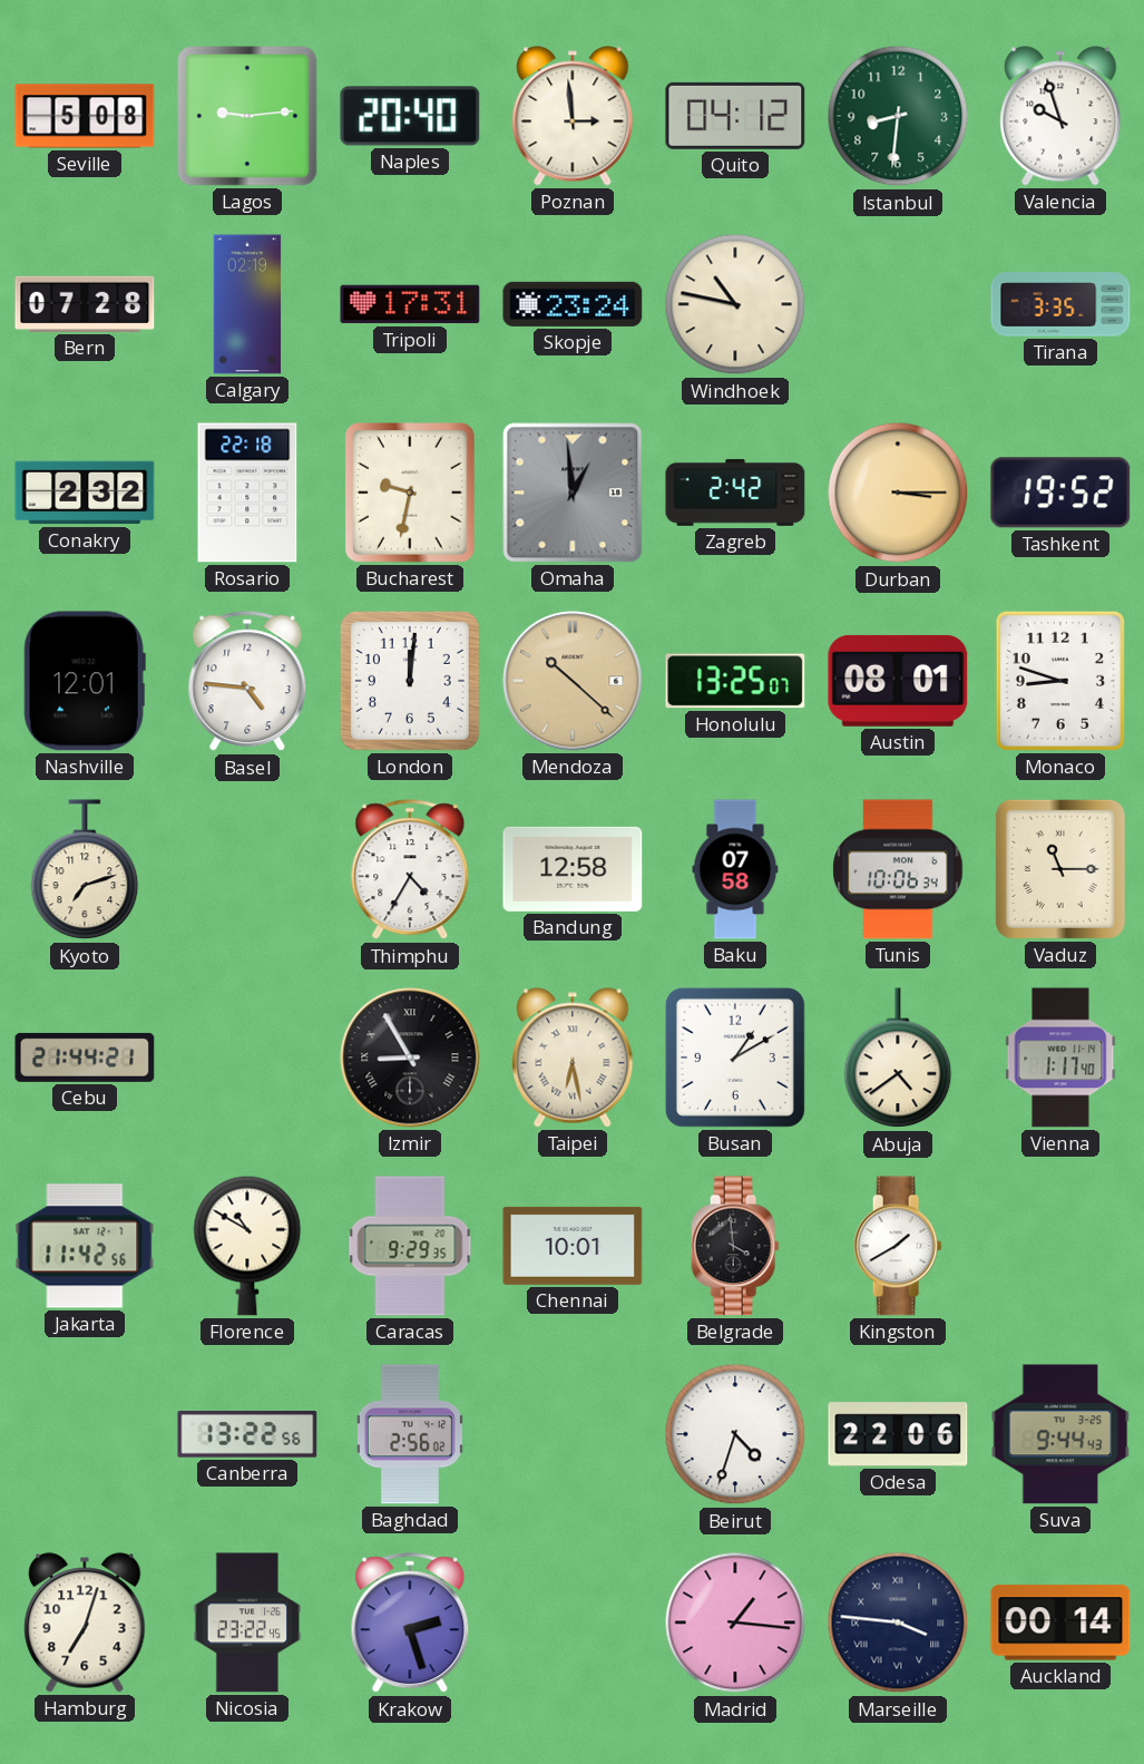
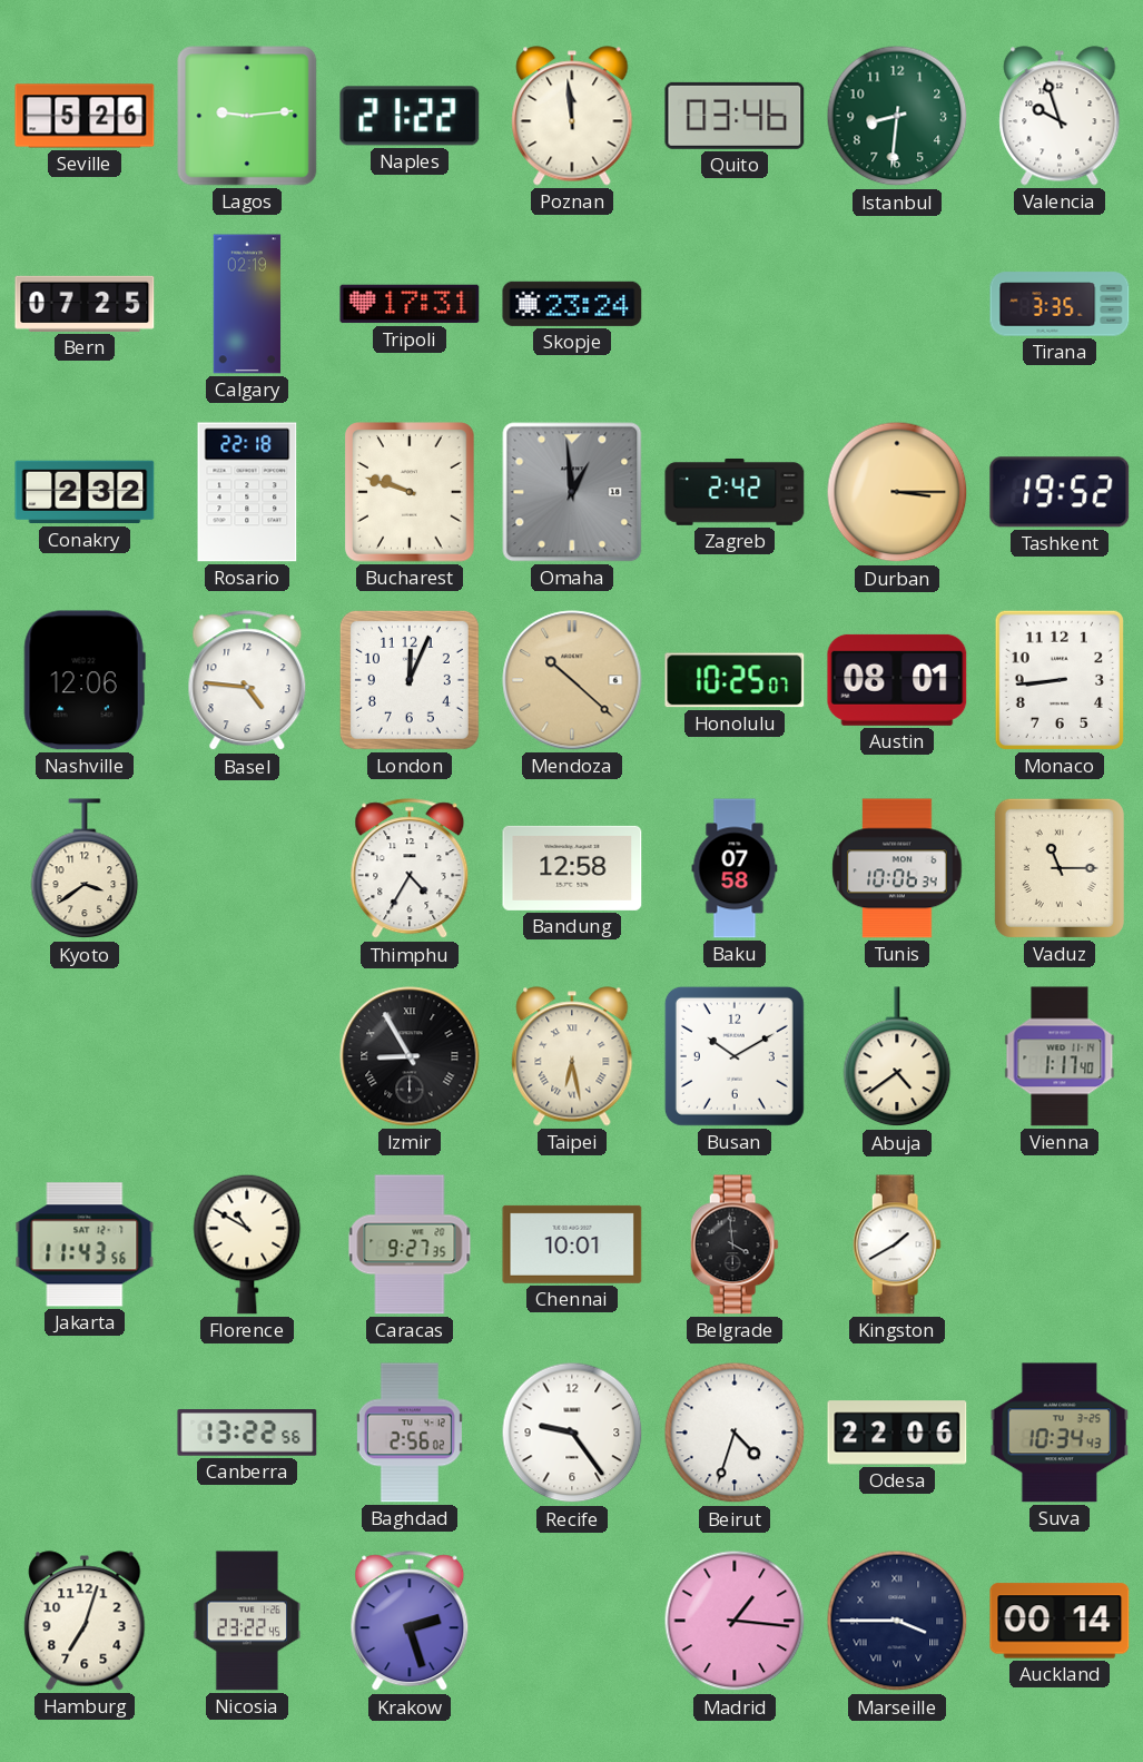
Seville: 5:08 -> 5:26
Naples: 20:40 -> 21:22
Poznan: 2:59 -> 11:59
Quito: 04:12 -> 03:46
Bern: 07:28 -> 07:25
Windhoek: 10:47 -> none
Bucharest: 9:32 -> 9:48
Nashville: 12:01 -> 12:06
London: 12:01 -> 12:04
Honolulu: 13:25 -> 10:25
Monaco: 8:48 -> 8:44
Kyoto: 7:12 -> 3:39
Cebu: 21:44 -> none
Busan: 1:10 -> 10:10
Jakarta: 11:42 -> 11:43
Caracas: 9:29 -> 9:27
Recife: none -> 9:24
Suva: 9:44 -> 10:34
Marseille: 3:46 -> 3:45
